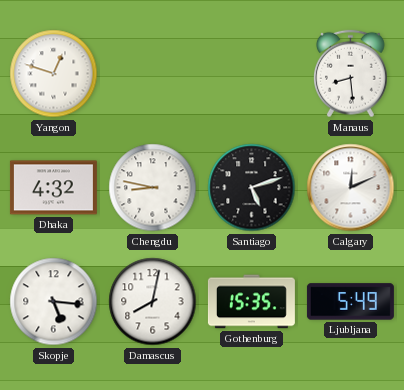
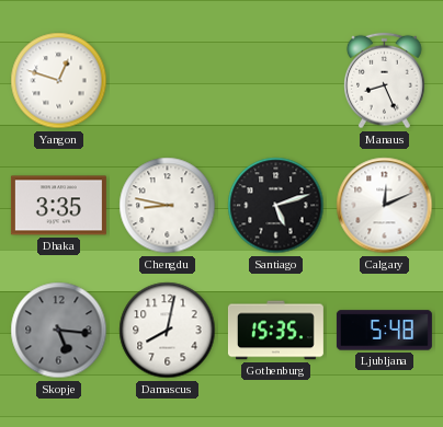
Manaus: 8:29 -> 8:26
Dhaka: 4:32 -> 3:35
Skopje dial: white -> grey
Ljubljana: 5:49 -> 5:48
